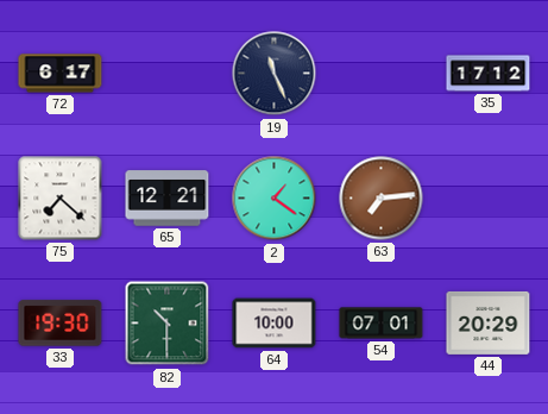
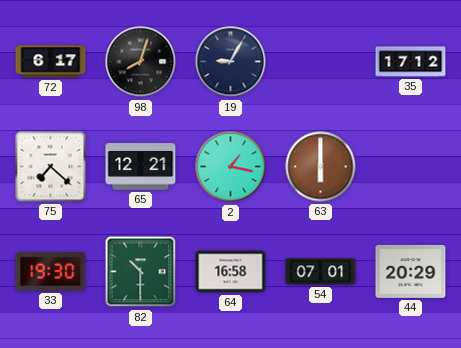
98: none -> 8:03
19: 11:26 -> 9:05
2: 1:21 -> 1:17
63: 7:14 -> 6:00
64: 10:00 -> 16:58
